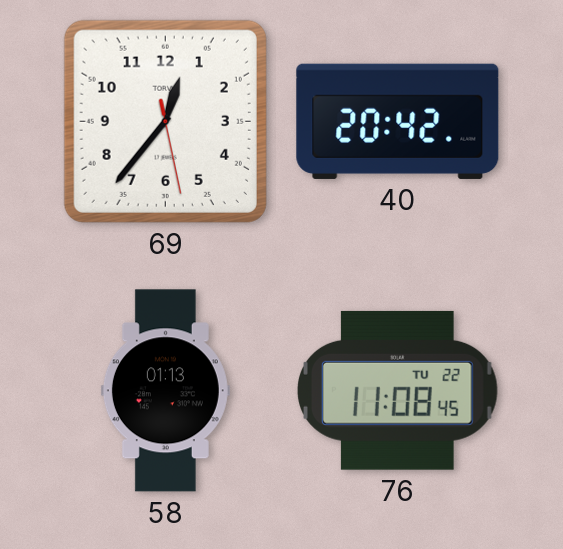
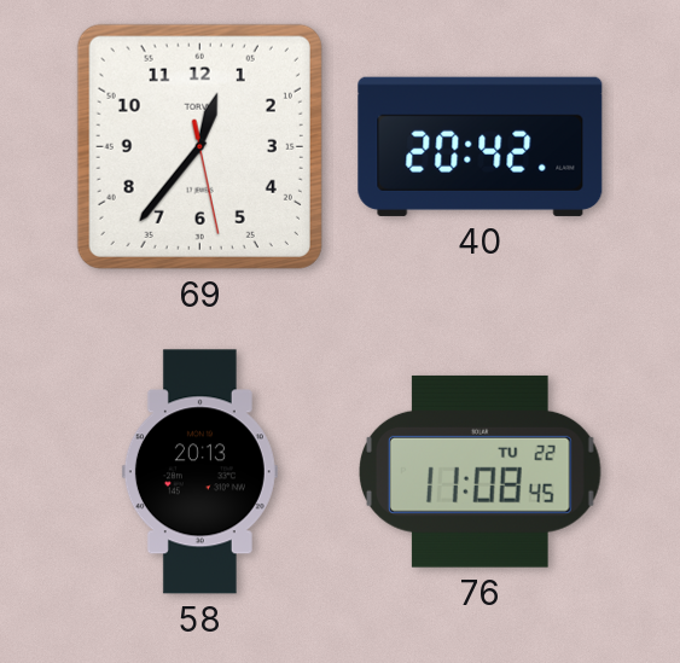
58: 01:13 -> 20:13
